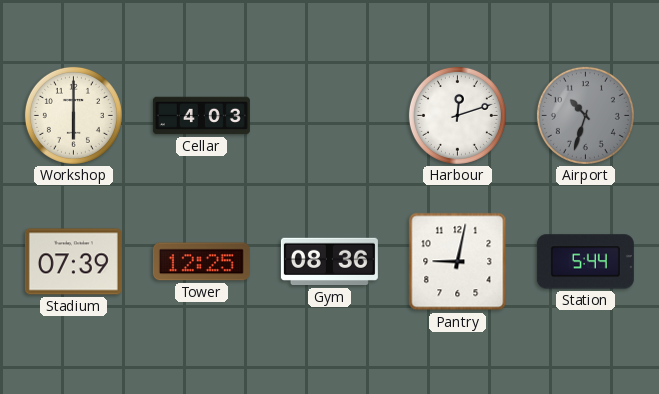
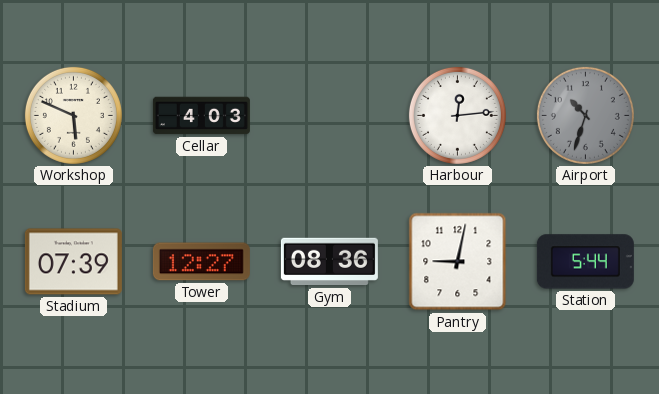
Workshop: 6:00 -> 5:49
Harbour: 12:12 -> 12:14
Tower: 12:25 -> 12:27
